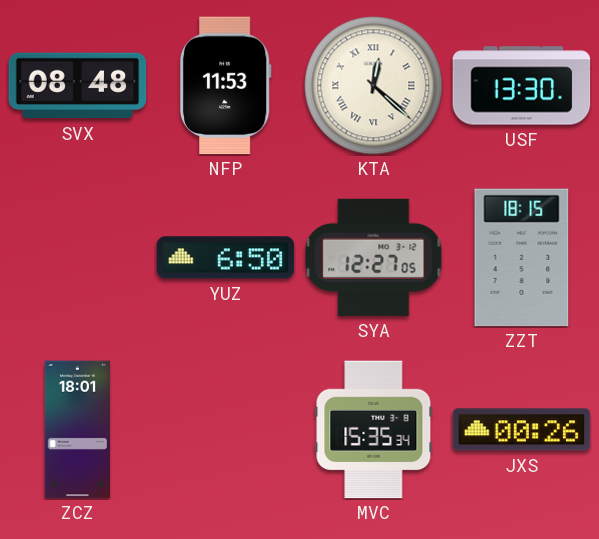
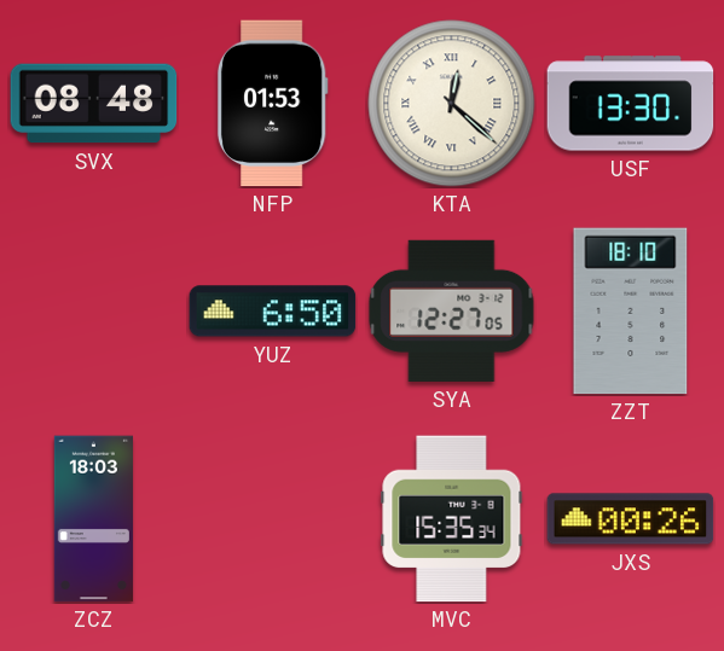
NFP: 11:53 -> 01:53
ZZT: 18:15 -> 18:10
ZCZ: 18:01 -> 18:03
